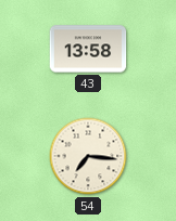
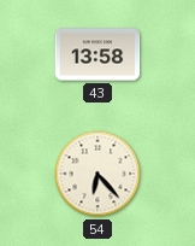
54: 7:16 -> 6:23
